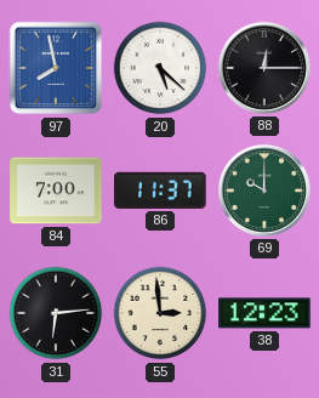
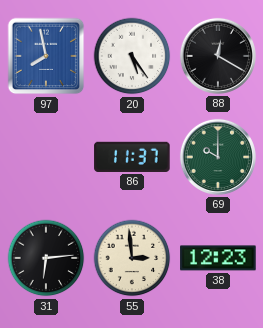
20: 5:22 -> 5:24
88: 12:15 -> 12:20
84: 7:00 -> none
